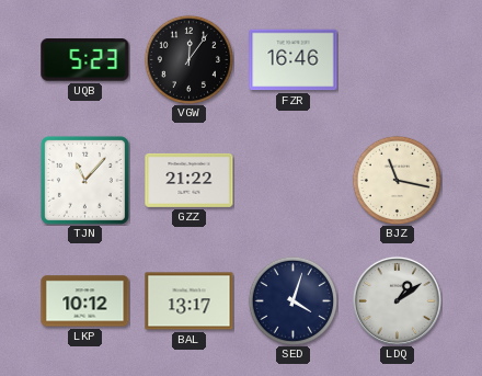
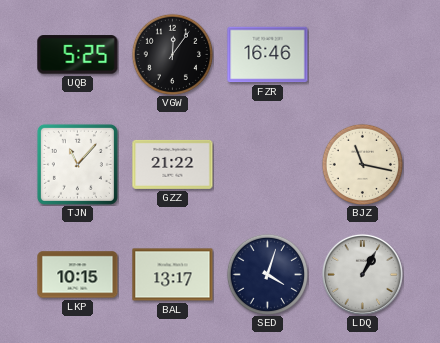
UQB: 5:23 -> 5:25
LKP: 10:12 -> 10:15
LDQ: 1:09 -> 1:05
